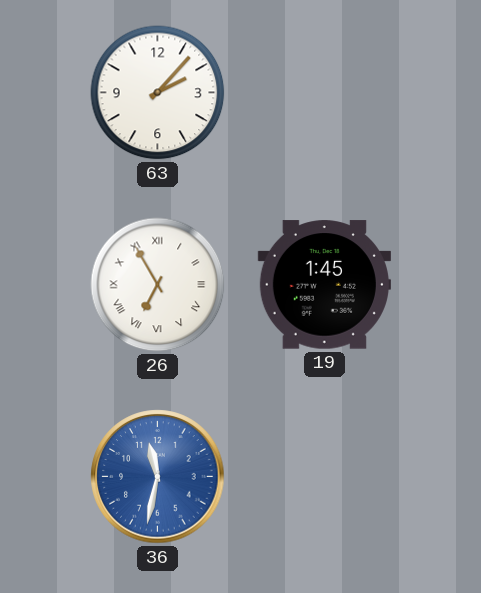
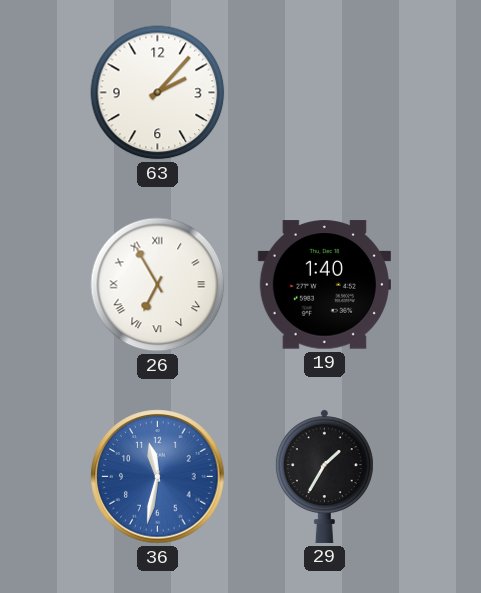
19: 1:45 -> 1:40
29: none -> 1:35
